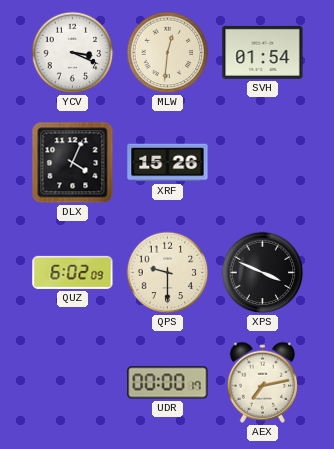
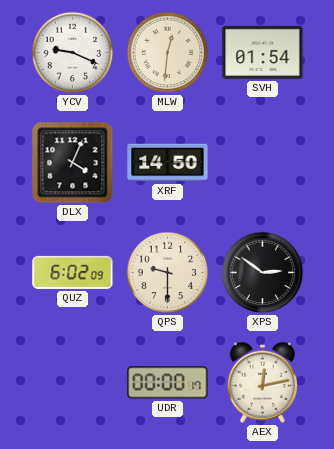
YCV: 3:19 -> 9:19
XRF: 15:26 -> 14:50
XPS: 3:49 -> 2:51
AEX: 7:13 -> 12:13
